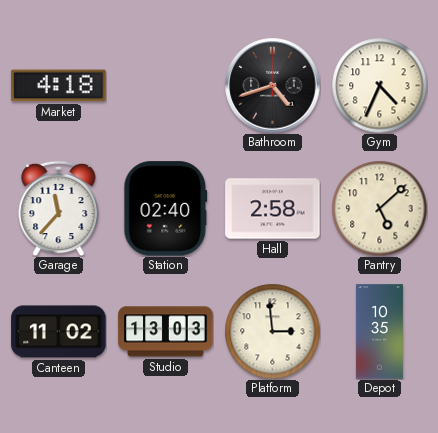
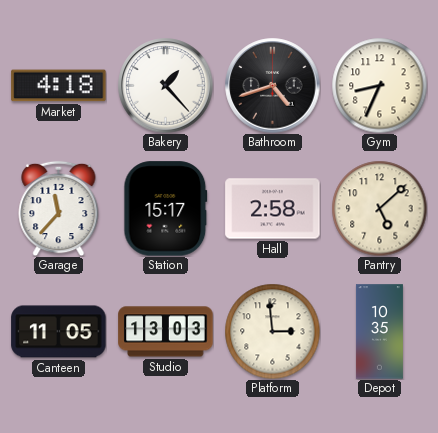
Bakery: none -> 1:23
Gym: 4:34 -> 8:34
Station: 02:40 -> 15:17
Canteen: 11:02 -> 11:05
